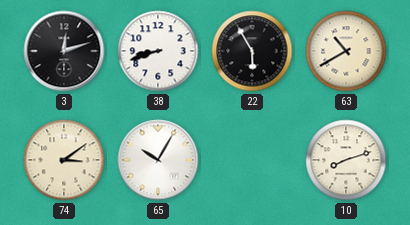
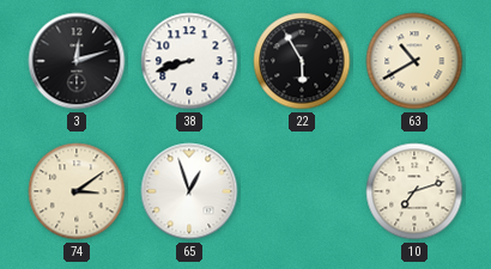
65: 10:05 -> 12:57
10: 8:12 -> 7:12
